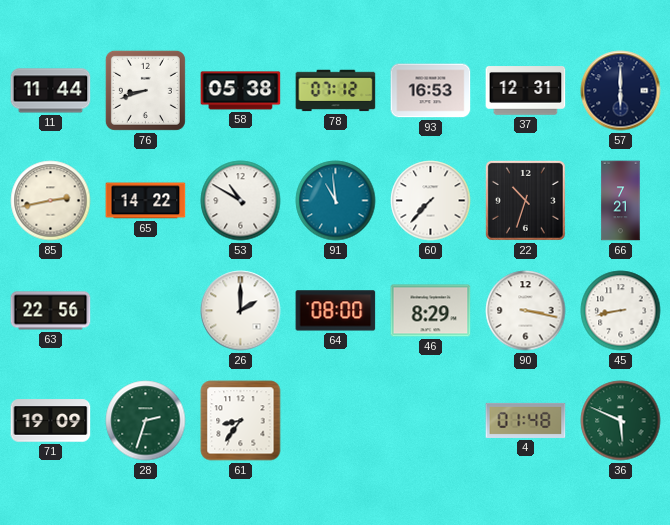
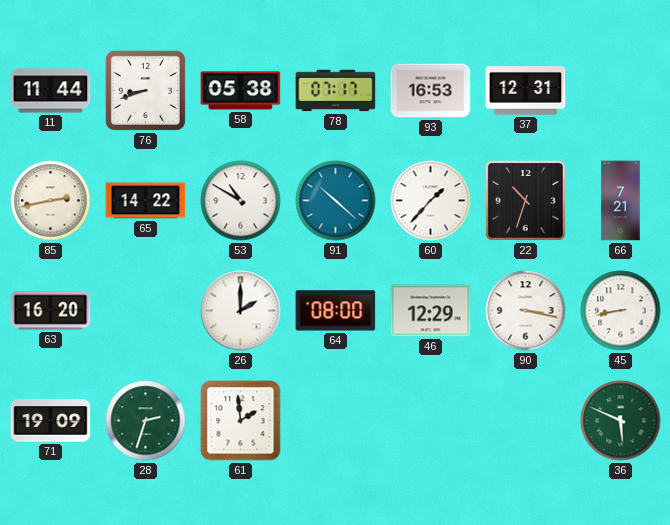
78: 07:12 -> 07:17
57: 6:00 -> none
91: 10:59 -> 10:22
60: 7:37 -> 1:37
63: 22:56 -> 16:20
46: 8:29 -> 12:29
61: 8:36 -> 1:59
4: 01:48 -> none
